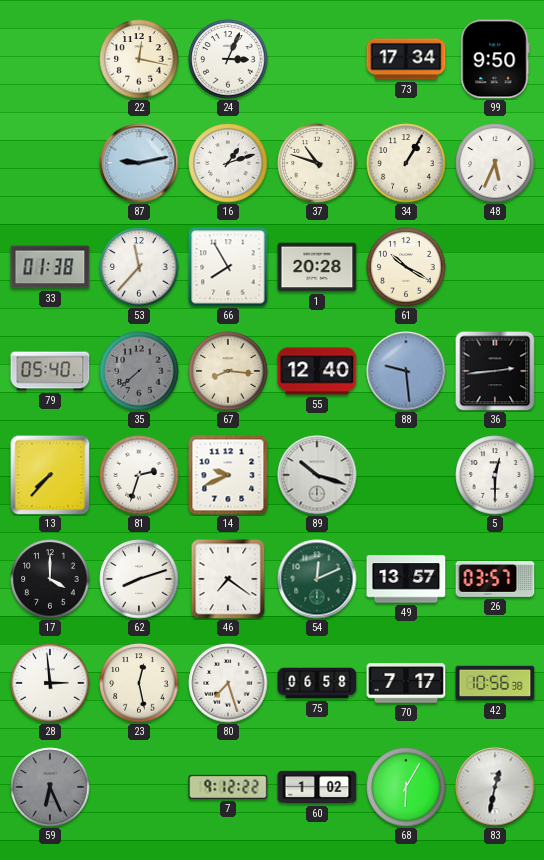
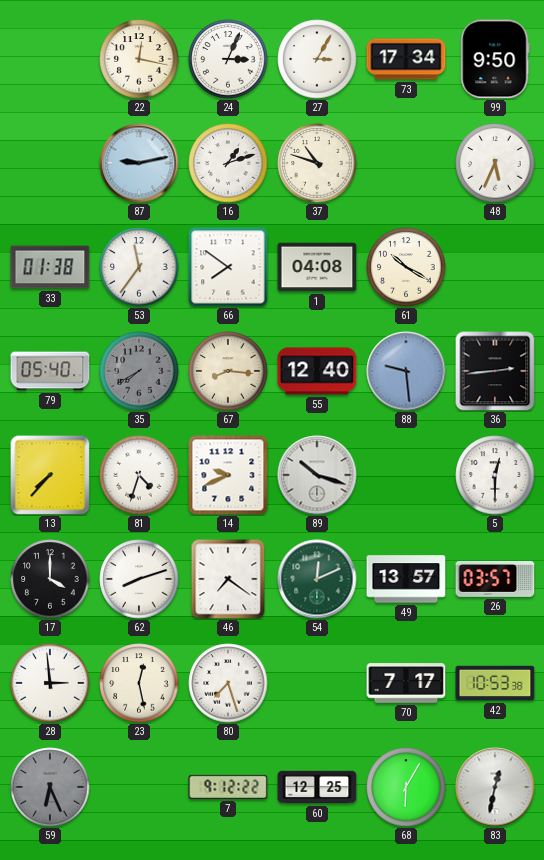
27: none -> 3:05
34: 1:05 -> none
53: 11:37 -> 11:36
66: 7:55 -> 7:51
1: 20:28 -> 04:08
35: 7:38 -> 7:40
81: 2:33 -> 4:33
75: 06:58 -> none
42: 10:56 -> 10:53
60: 1:02 -> 12:25
